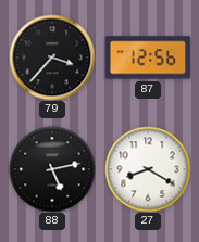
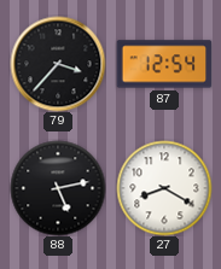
87: 12:56 -> 12:54
